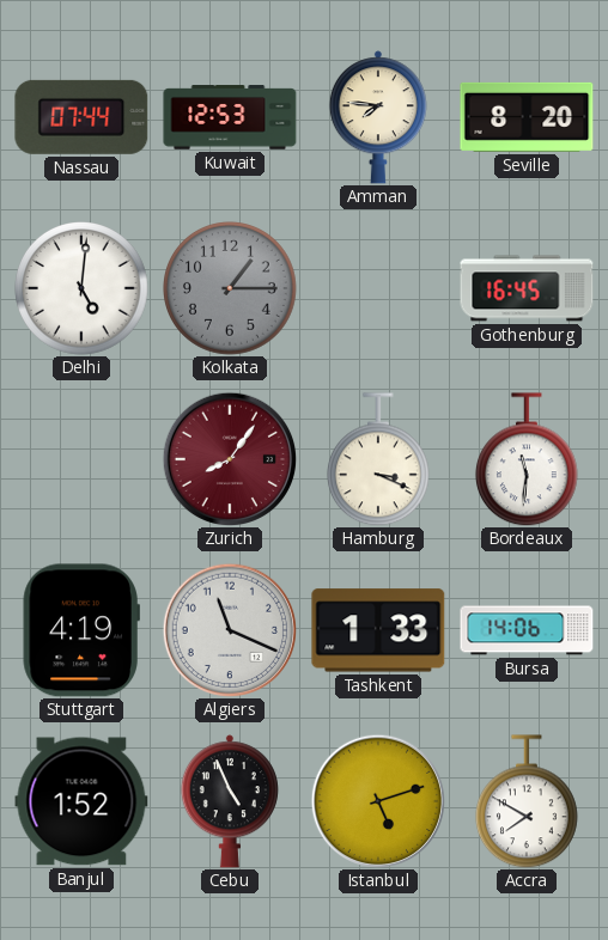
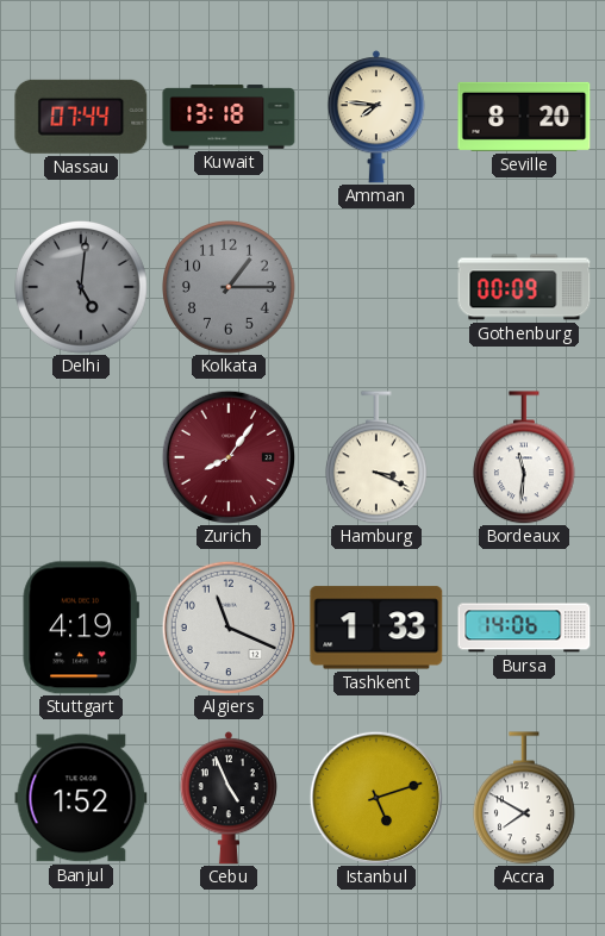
Kuwait: 12:53 -> 13:18
Delhi dial: white -> grey
Gothenburg: 16:45 -> 00:09
